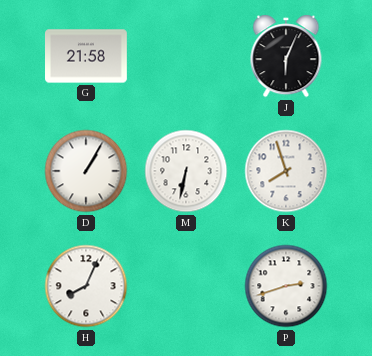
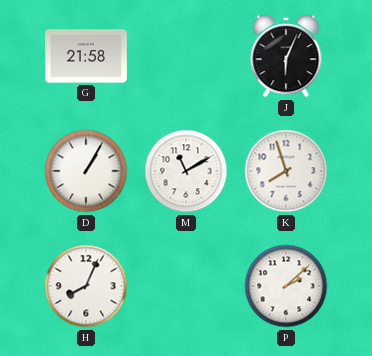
M: 6:32 -> 11:10
P: 2:42 -> 2:08
